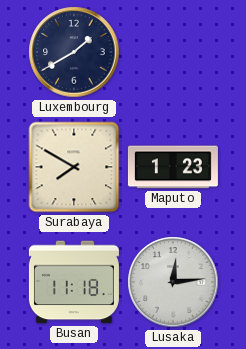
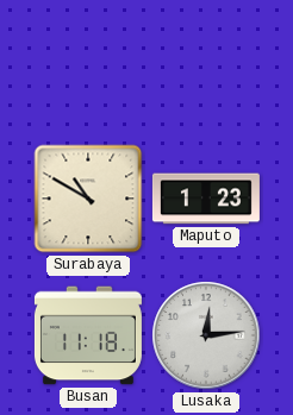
Luxembourg: 1:40 -> none
Surabaya: 7:50 -> 10:50
